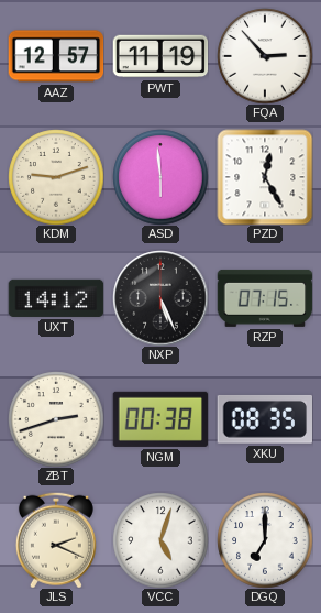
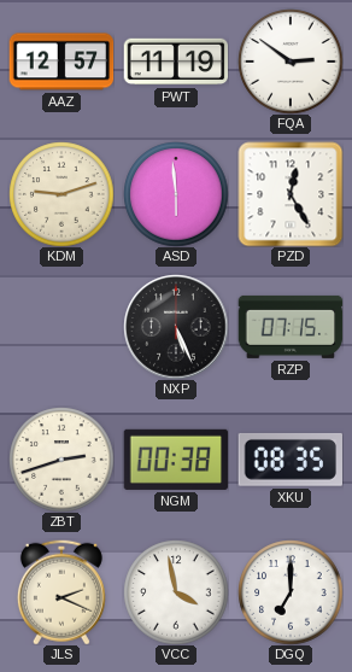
FQA: 2:53 -> 2:51
UXT: 14:12 -> none
VCC: 5:03 -> 3:58
